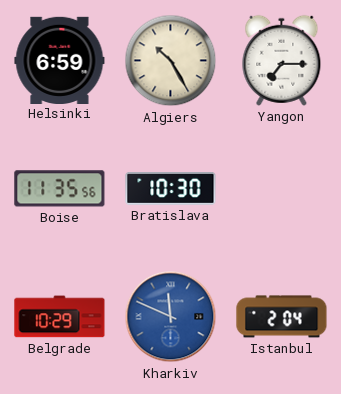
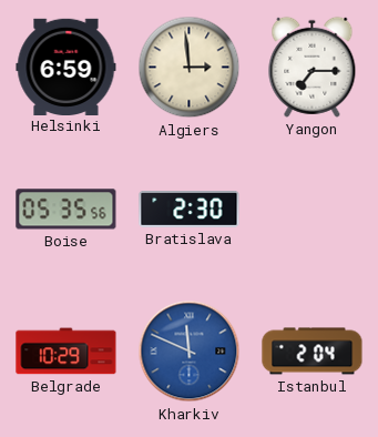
Algiers: 10:25 -> 2:59
Boise: 11:35 -> 05:35
Bratislava: 10:30 -> 2:30
